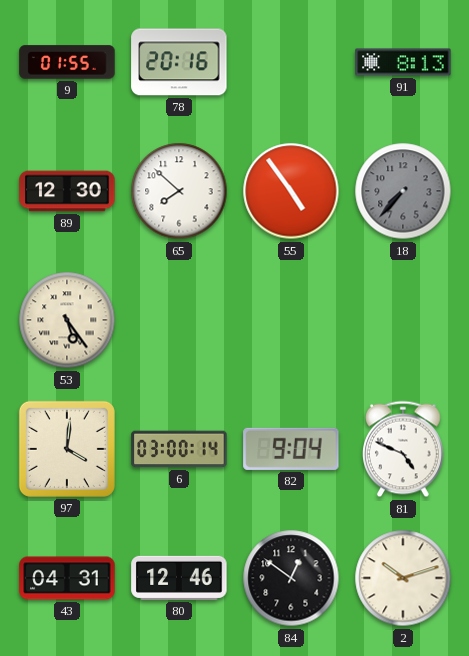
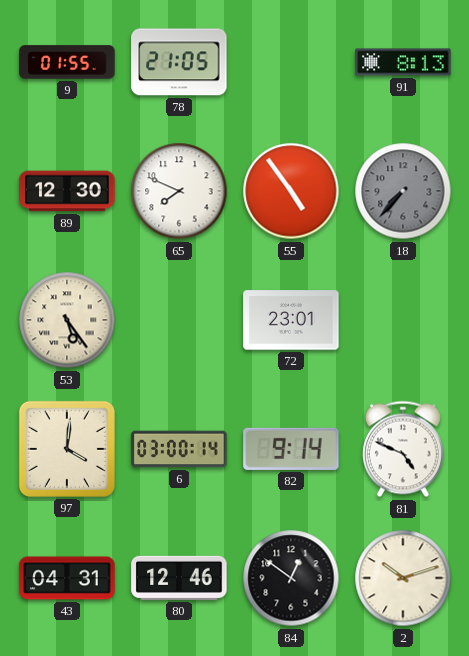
78: 20:16 -> 21:05
65: 7:52 -> 7:49
72: none -> 23:01
82: 9:04 -> 9:14
